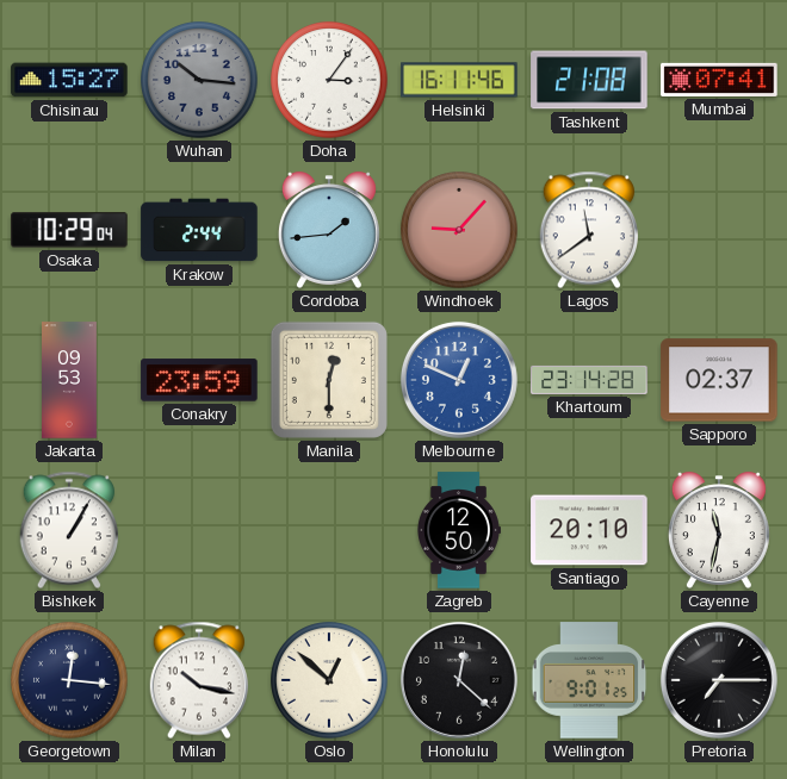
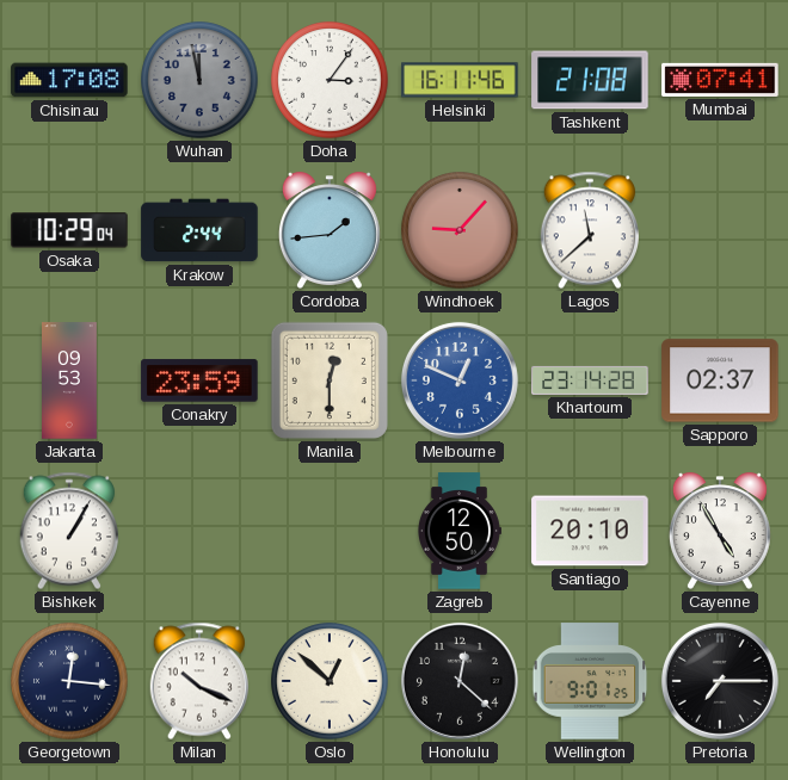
Chisinau: 15:27 -> 17:08
Wuhan: 10:16 -> 11:58
Lagos: 11:39 -> 11:38
Cayenne: 11:32 -> 4:55
Milan: 10:17 -> 10:19
